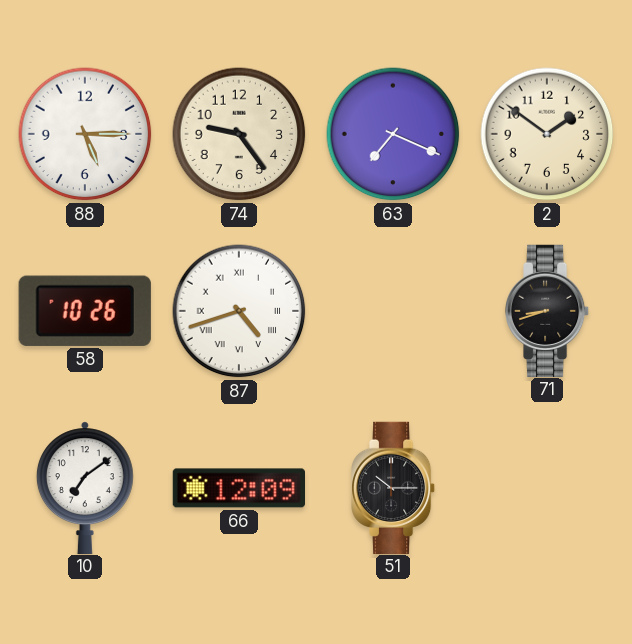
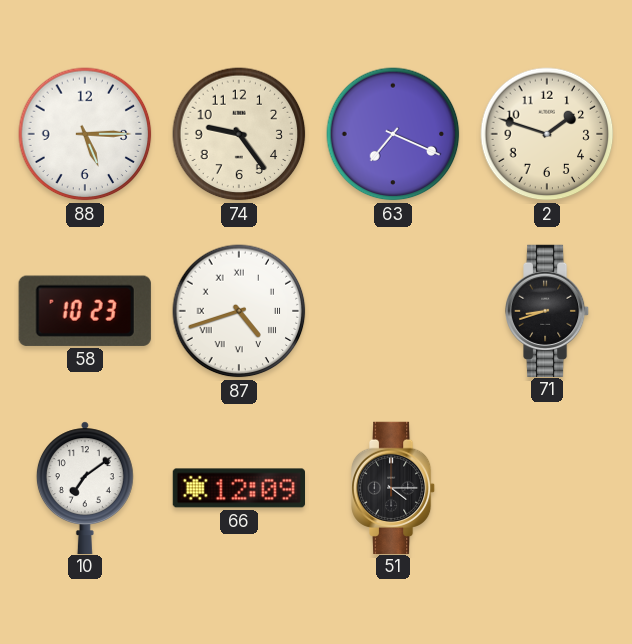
2: 1:51 -> 1:48
58: 10:26 -> 10:23
51: 10:15 -> 4:15
